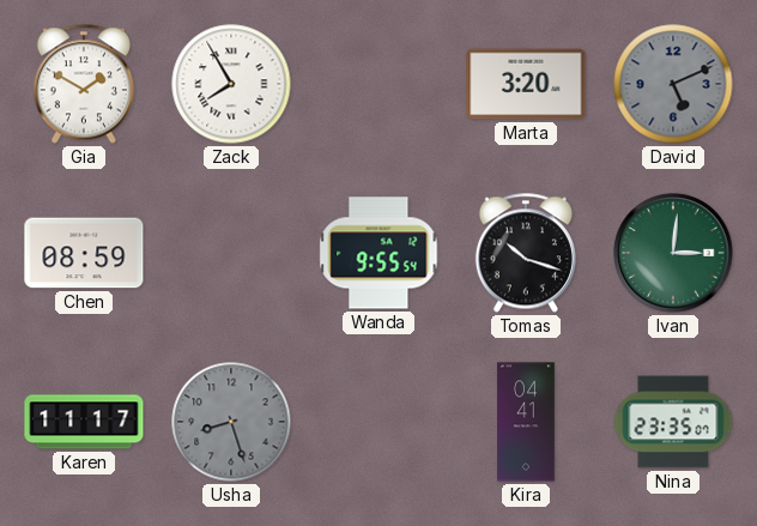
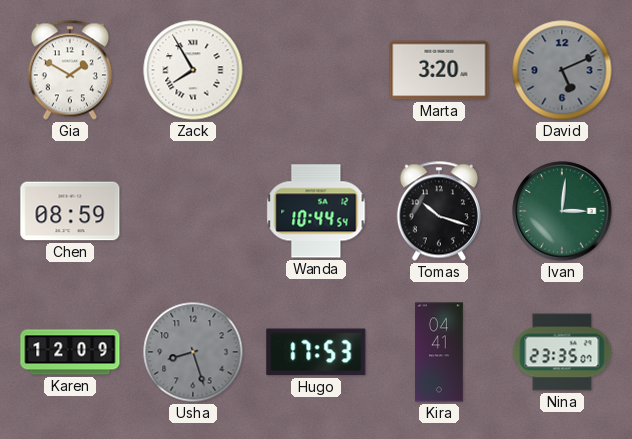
Wanda: 9:55 -> 10:44
Karen: 11:17 -> 12:09
Hugo: none -> 17:53
